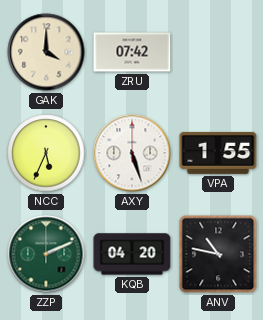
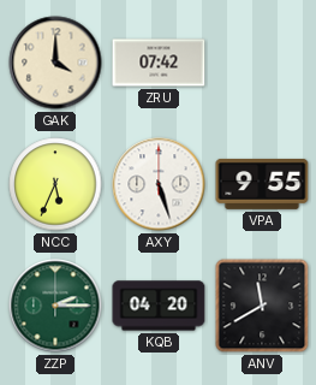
VPA: 1:55 -> 9:55
ZZP: 2:11 -> 2:15
ANV: 10:47 -> 11:40
